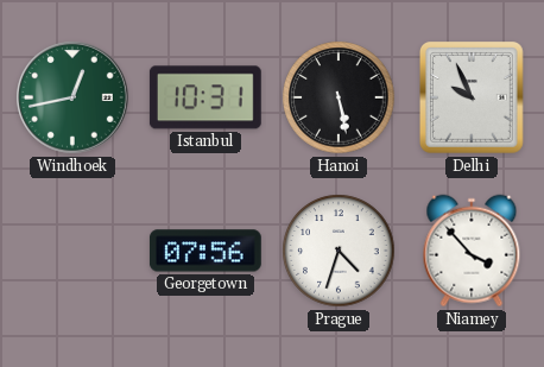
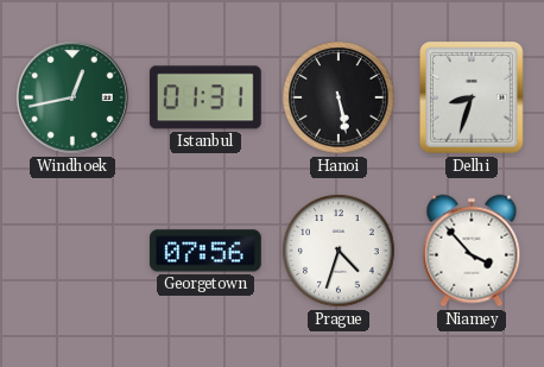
Istanbul: 10:31 -> 01:31
Delhi: 9:56 -> 8:33
